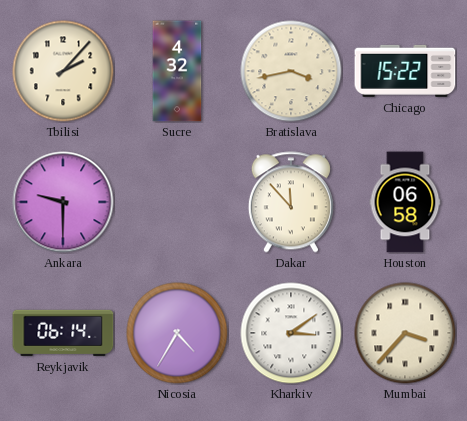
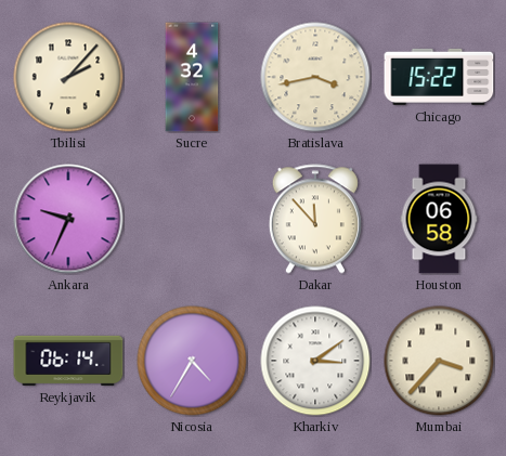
Ankara: 9:30 -> 9:34
